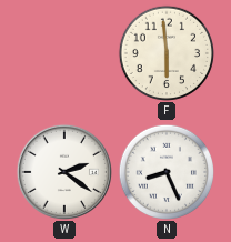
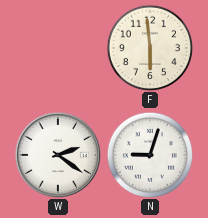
N: 8:26 -> 9:03
